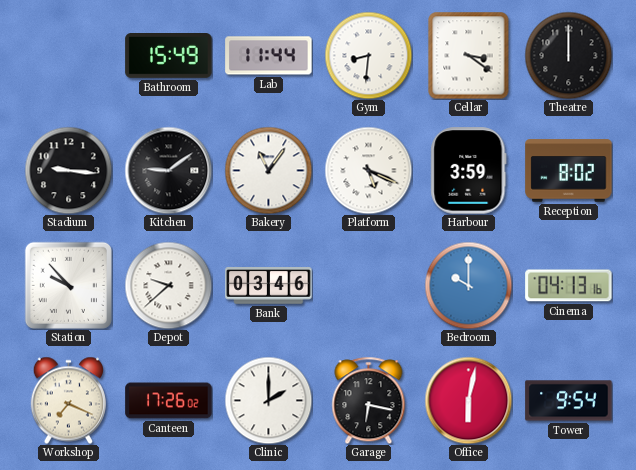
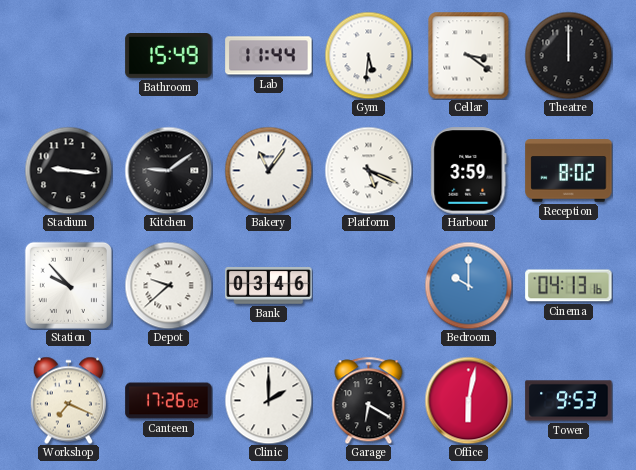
Gym: 8:31 -> 5:31
Garage: 6:17 -> 6:20
Tower: 9:54 -> 9:53
